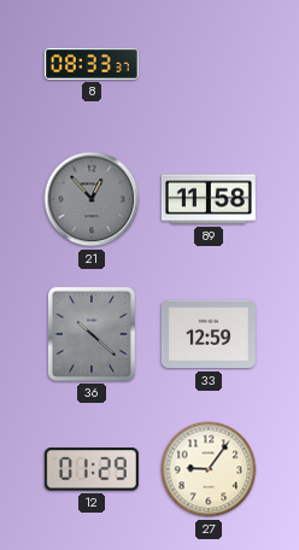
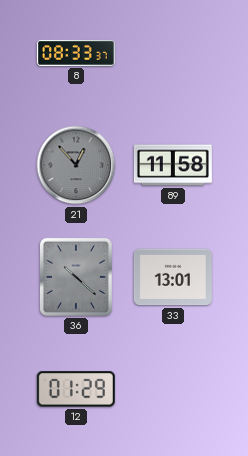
33: 12:59 -> 13:01
27: 9:06 -> none
